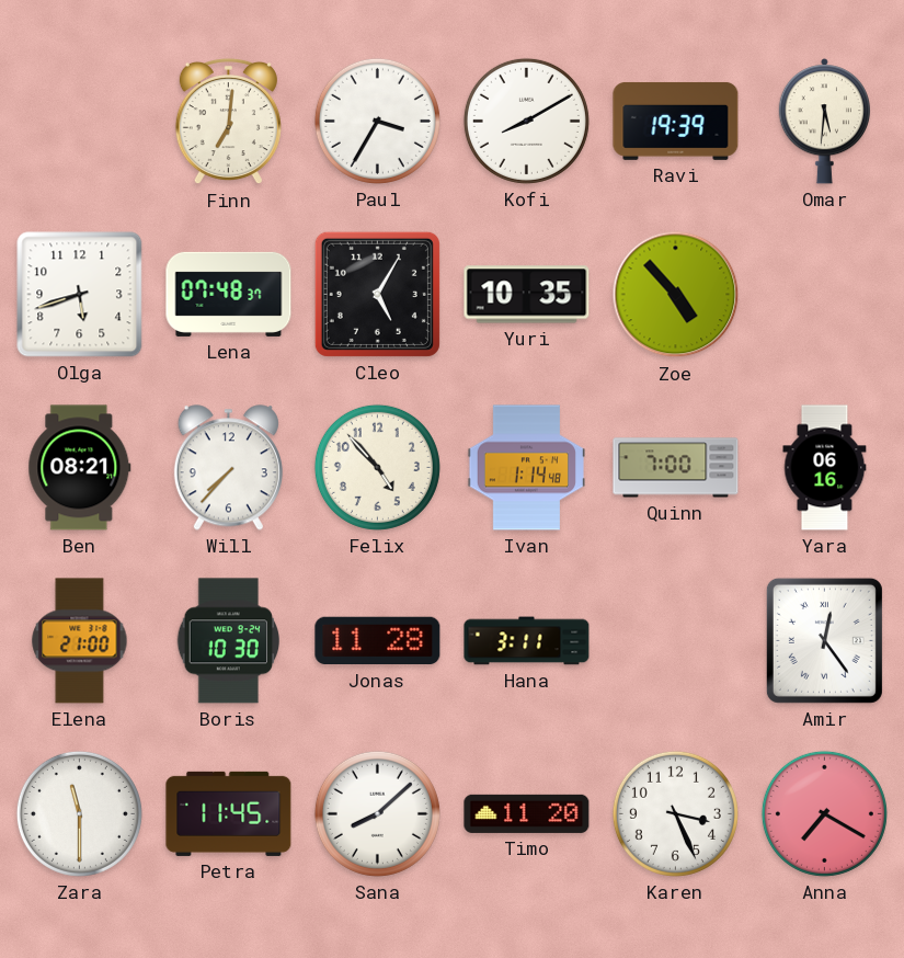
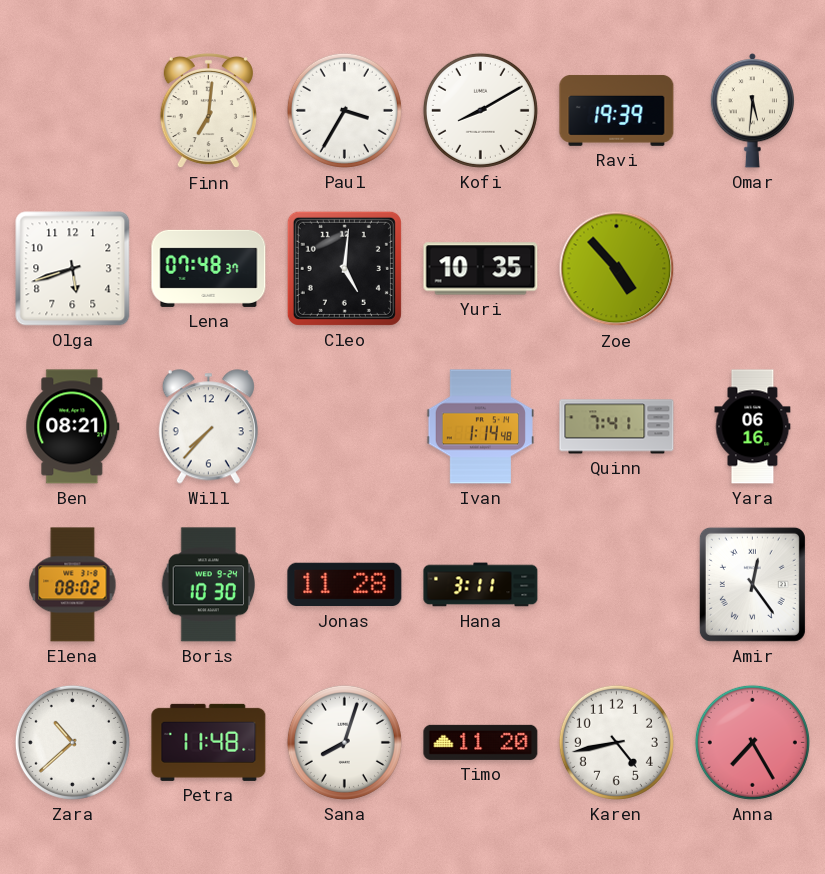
Cleo: 5:05 -> 5:01
Felix: 4:53 -> none
Quinn: 7:00 -> 7:41
Elena: 21:00 -> 08:02
Zara: 11:30 -> 10:38
Petra: 11:45 -> 11:48
Sana: 8:08 -> 8:03
Karen: 3:26 -> 4:43
Anna: 7:20 -> 7:25
